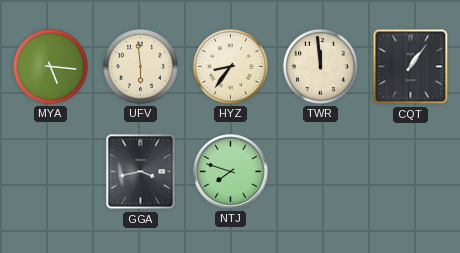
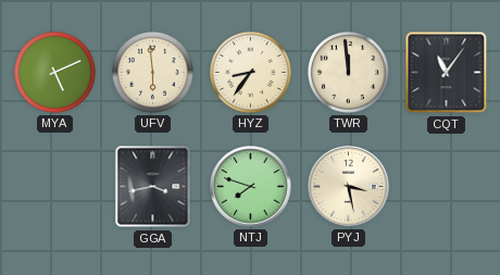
MYA: 5:16 -> 5:11
CQT: 1:06 -> 11:06
PYJ: none -> 3:28
